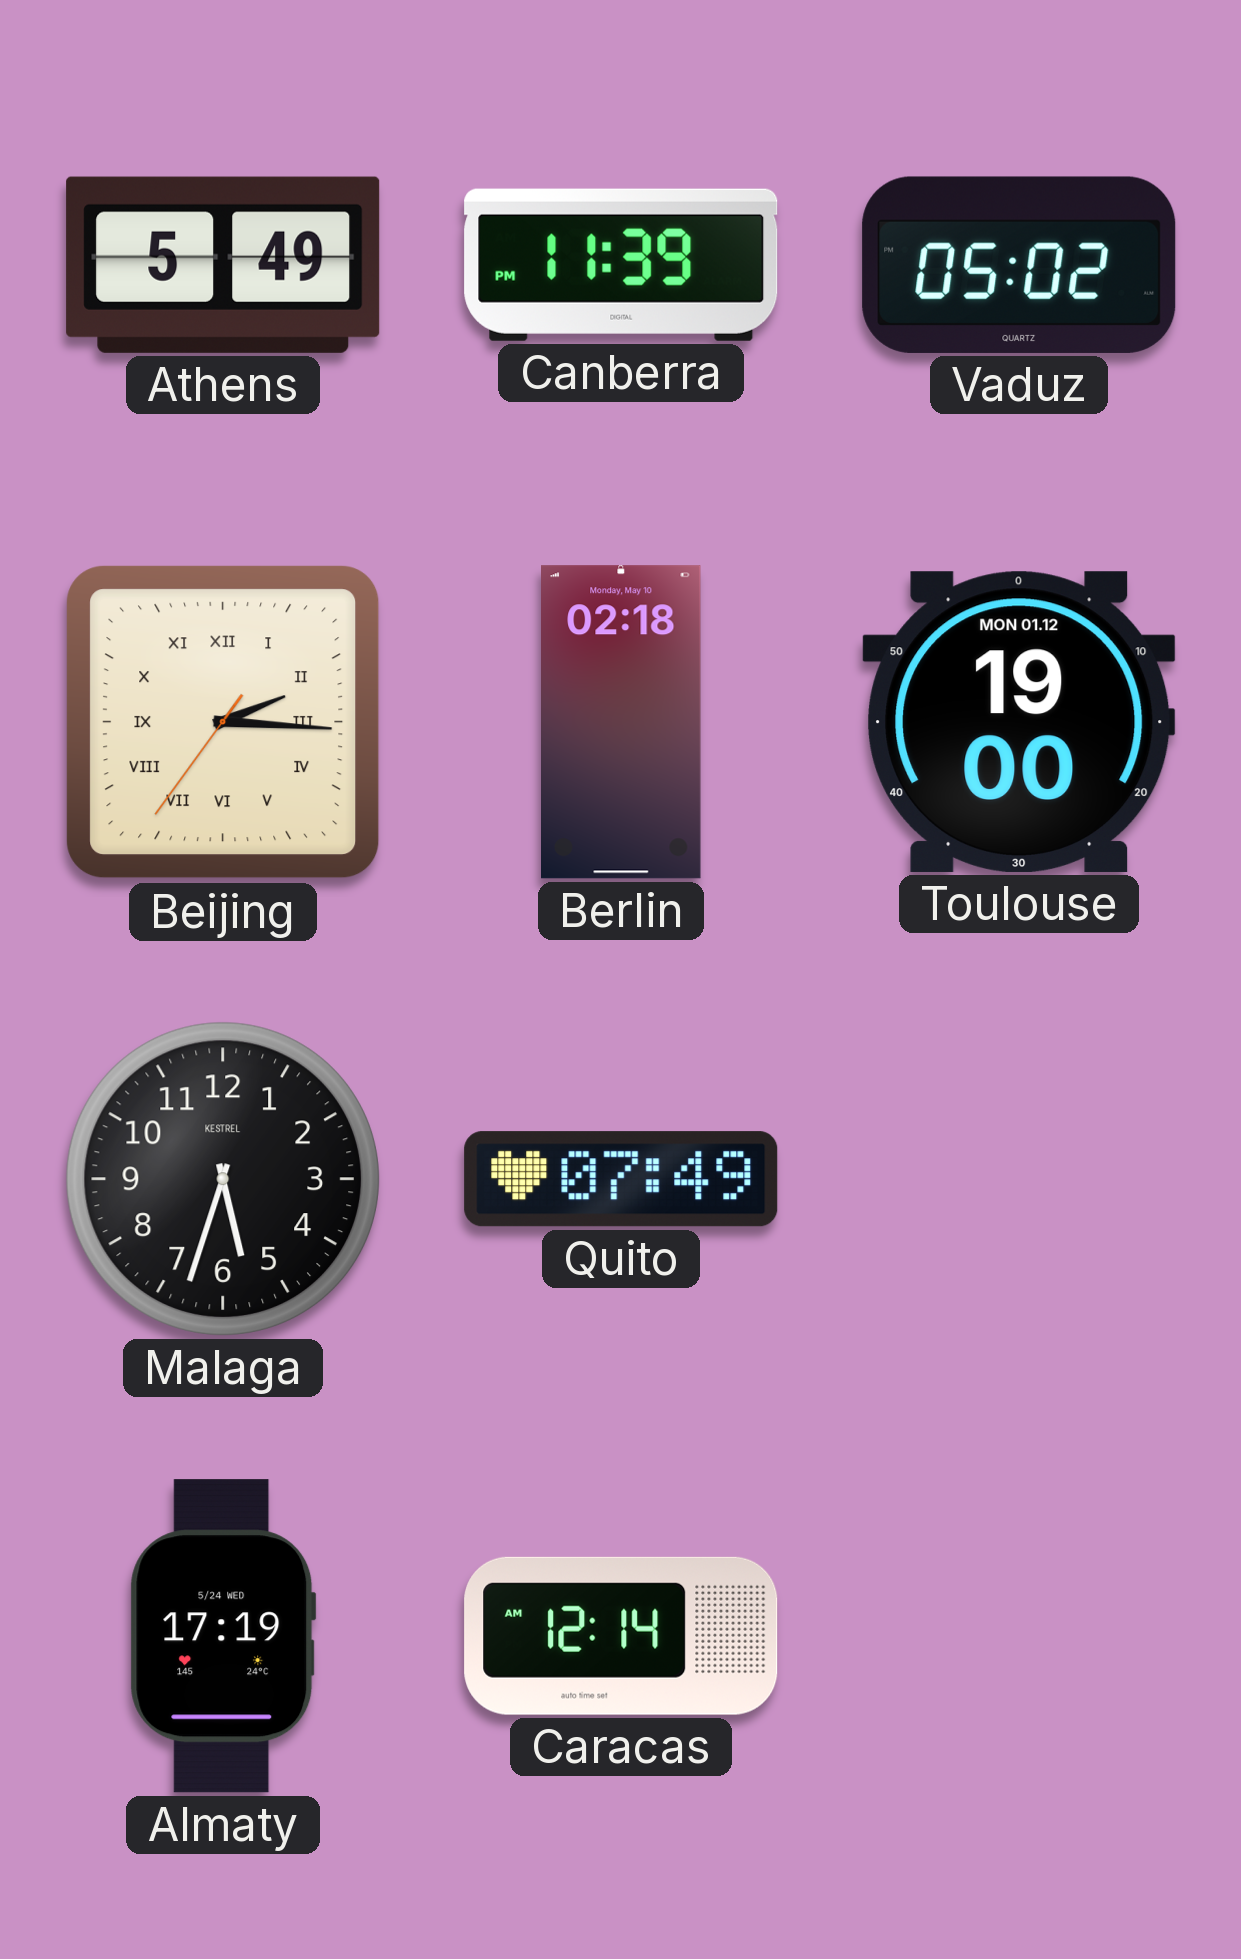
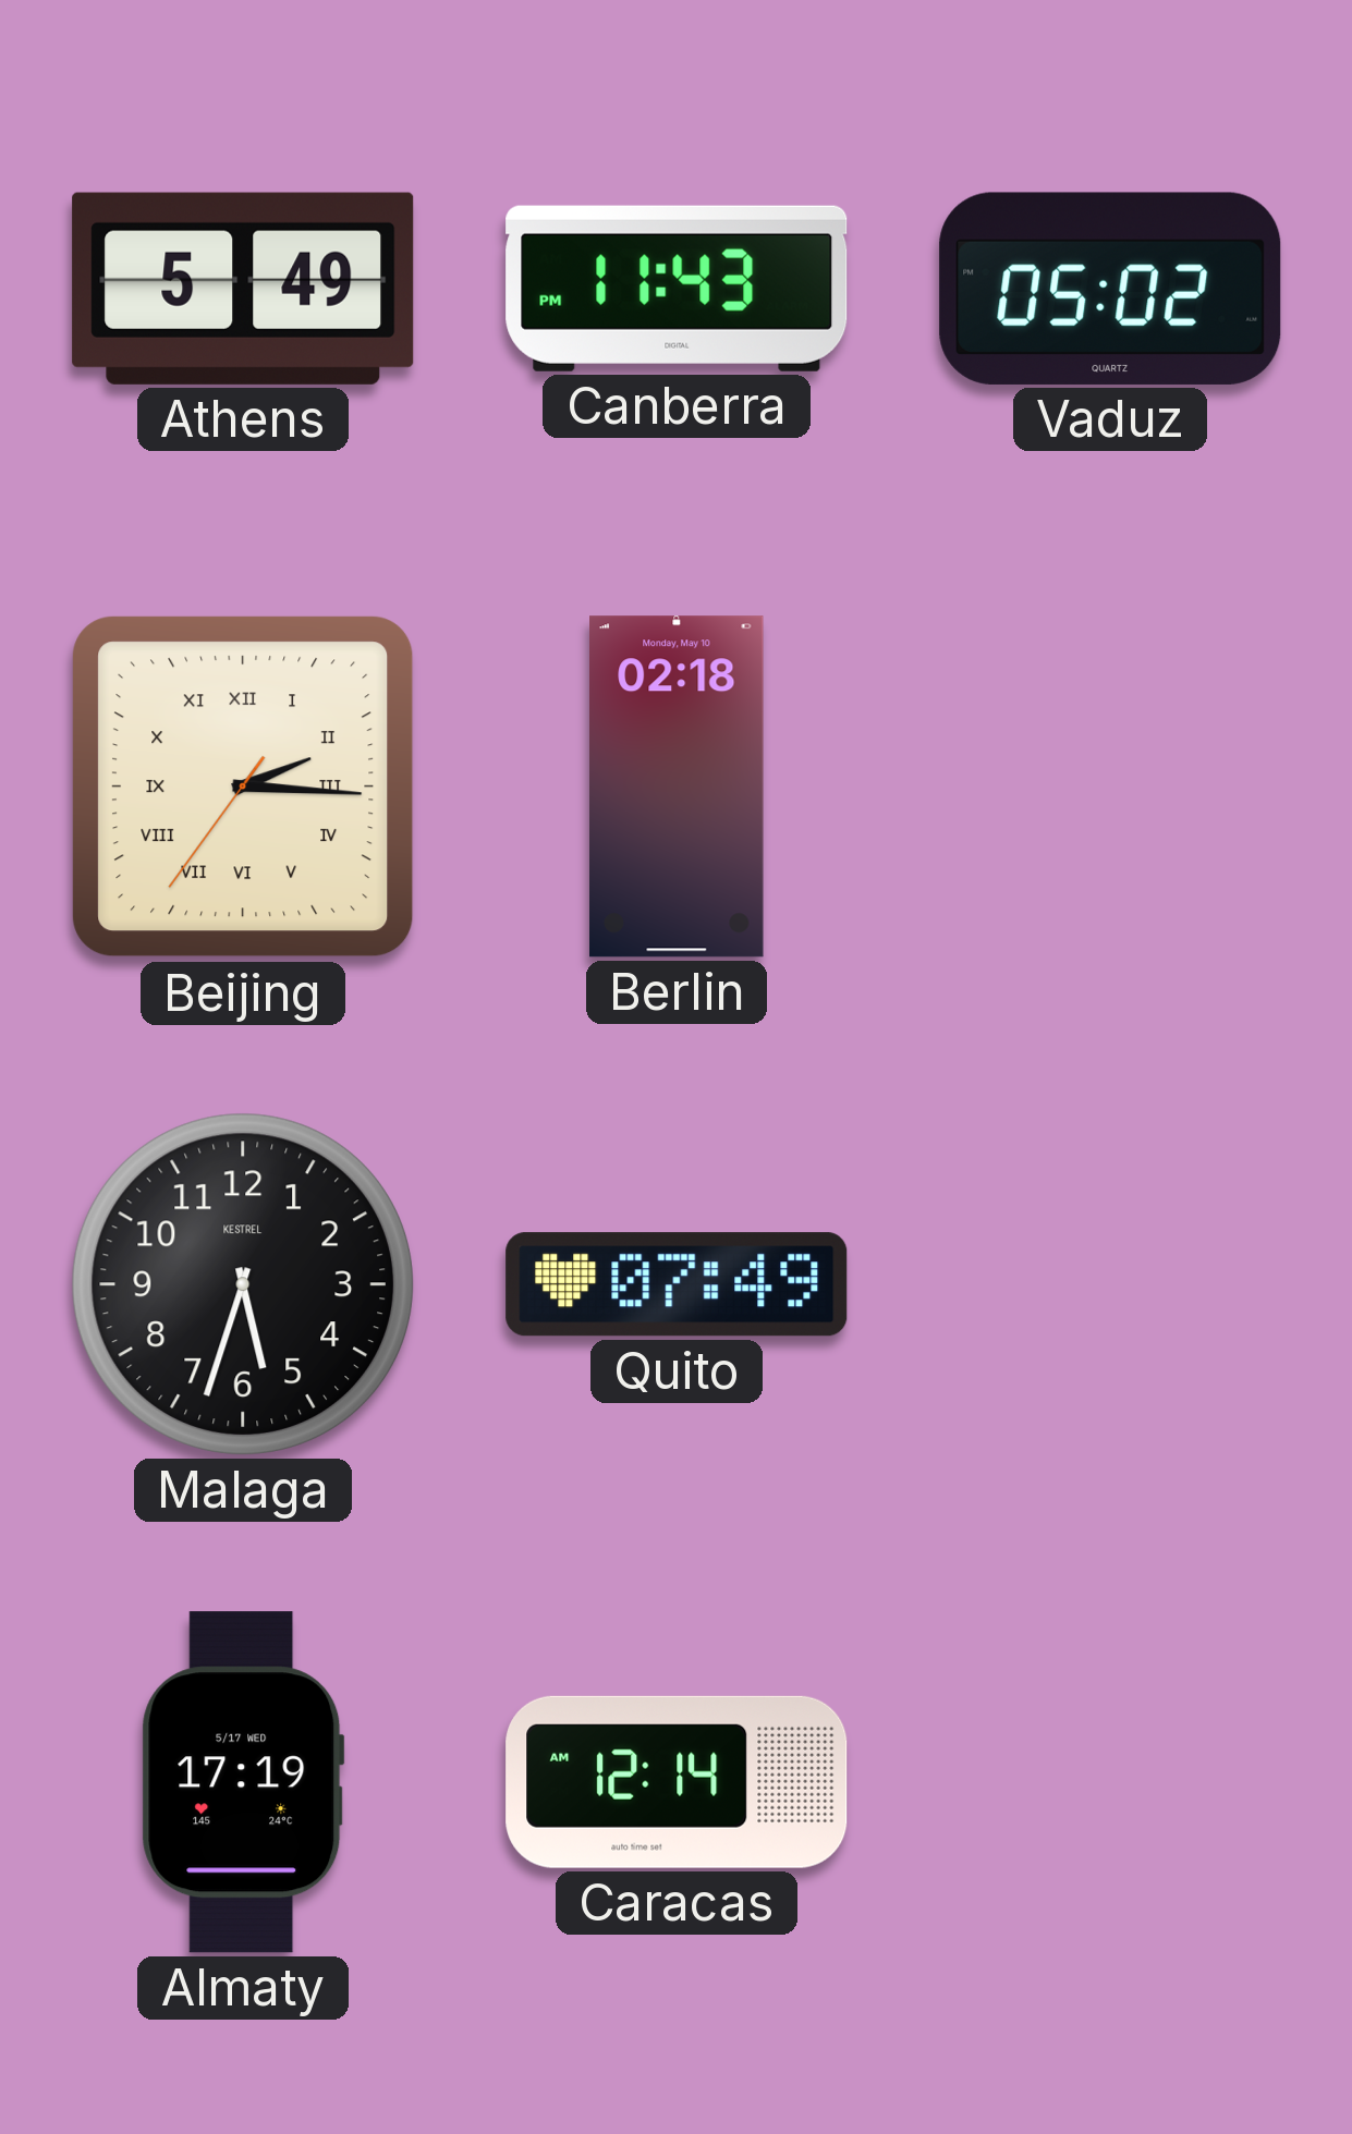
Canberra: 11:39 -> 11:43
Toulouse: 19:00 -> none
Almaty date: 5/24 WED -> 5/17 WED
